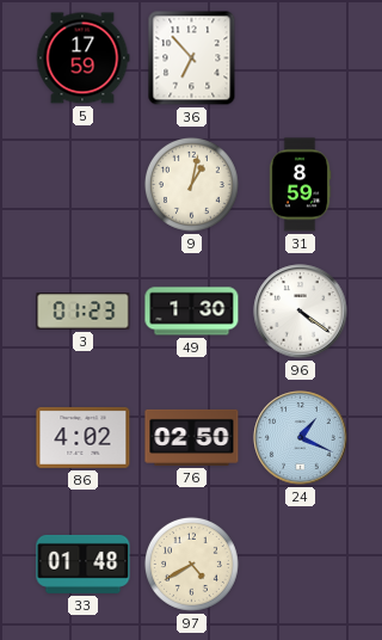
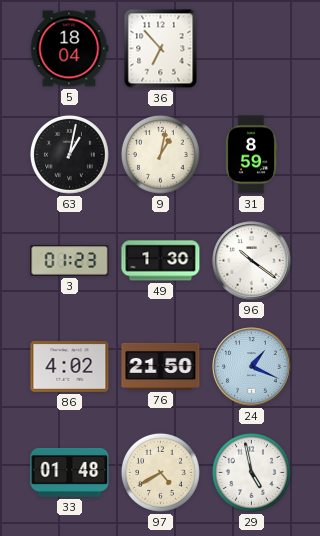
5: 17:59 -> 18:04
63: none -> 1:02
96: 4:21 -> 10:21
76: 02:50 -> 21:50
29: none -> 4:58
